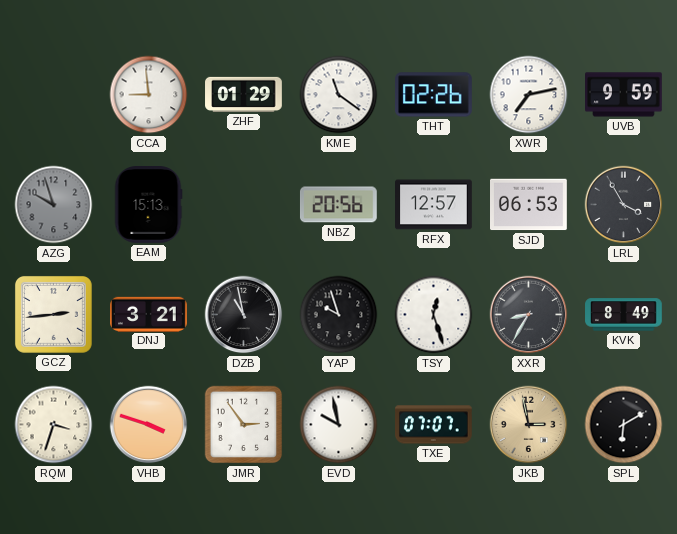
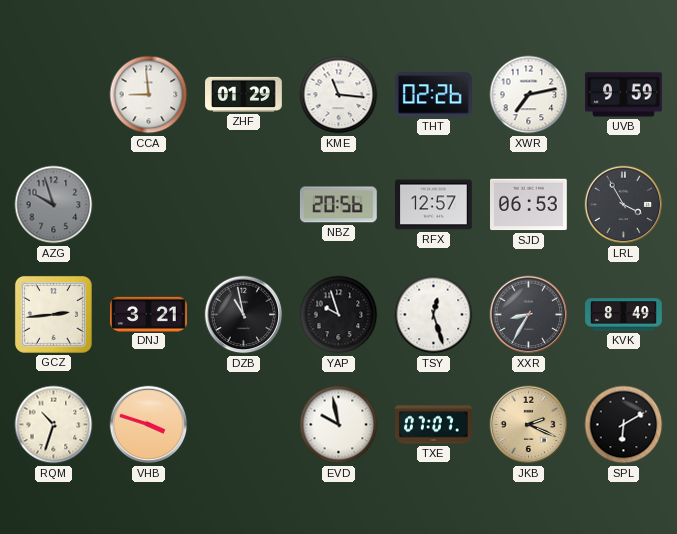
KME: 11:21 -> 11:16
EAM: 15:13 -> none
RQM: 3:33 -> 10:33
JMR: 2:54 -> none
JKB: 2:58 -> 2:19
